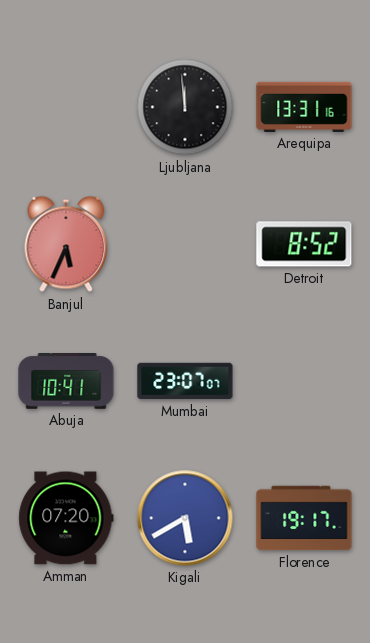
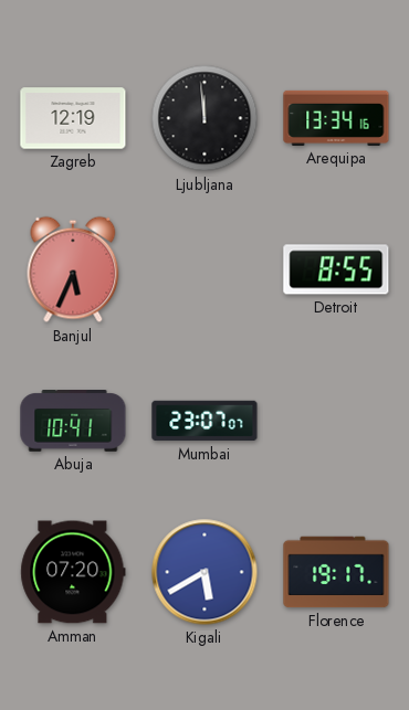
Zagreb: none -> 12:19
Arequipa: 13:31 -> 13:34
Detroit: 8:52 -> 8:55
